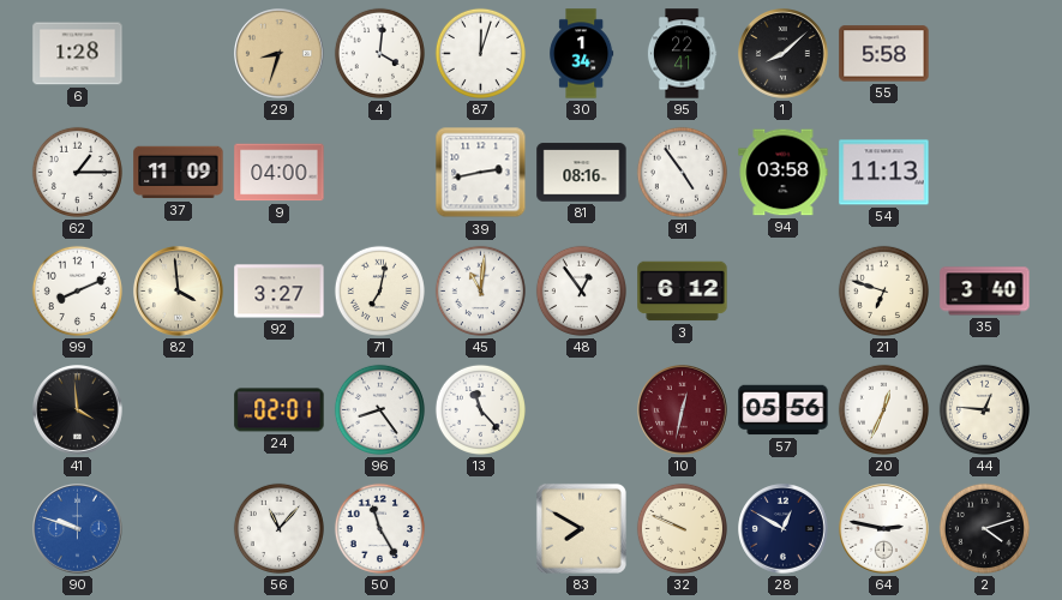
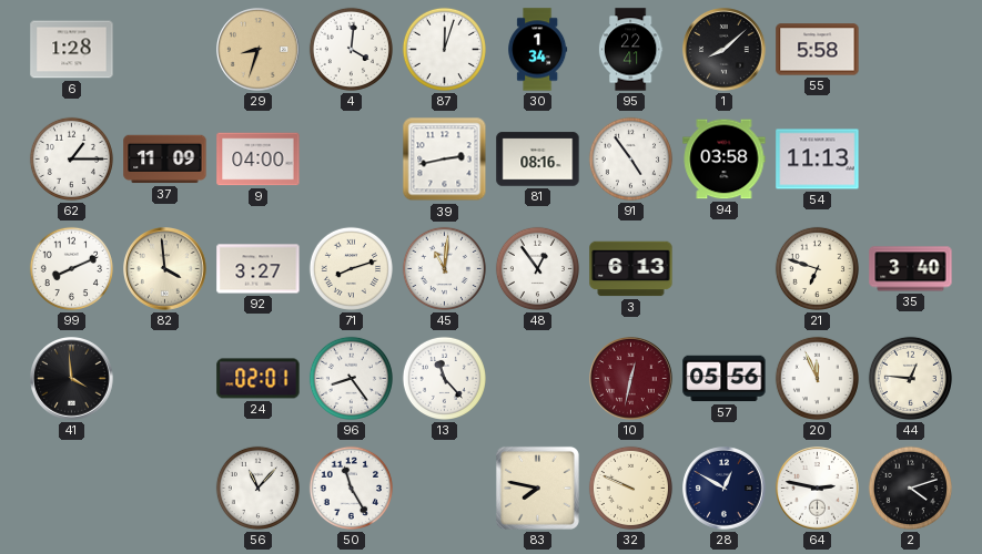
71: 7:02 -> 8:12
3: 6:12 -> 6:13
20: 12:34 -> 11:56
90: 9:48 -> none
83: 7:50 -> 7:47
